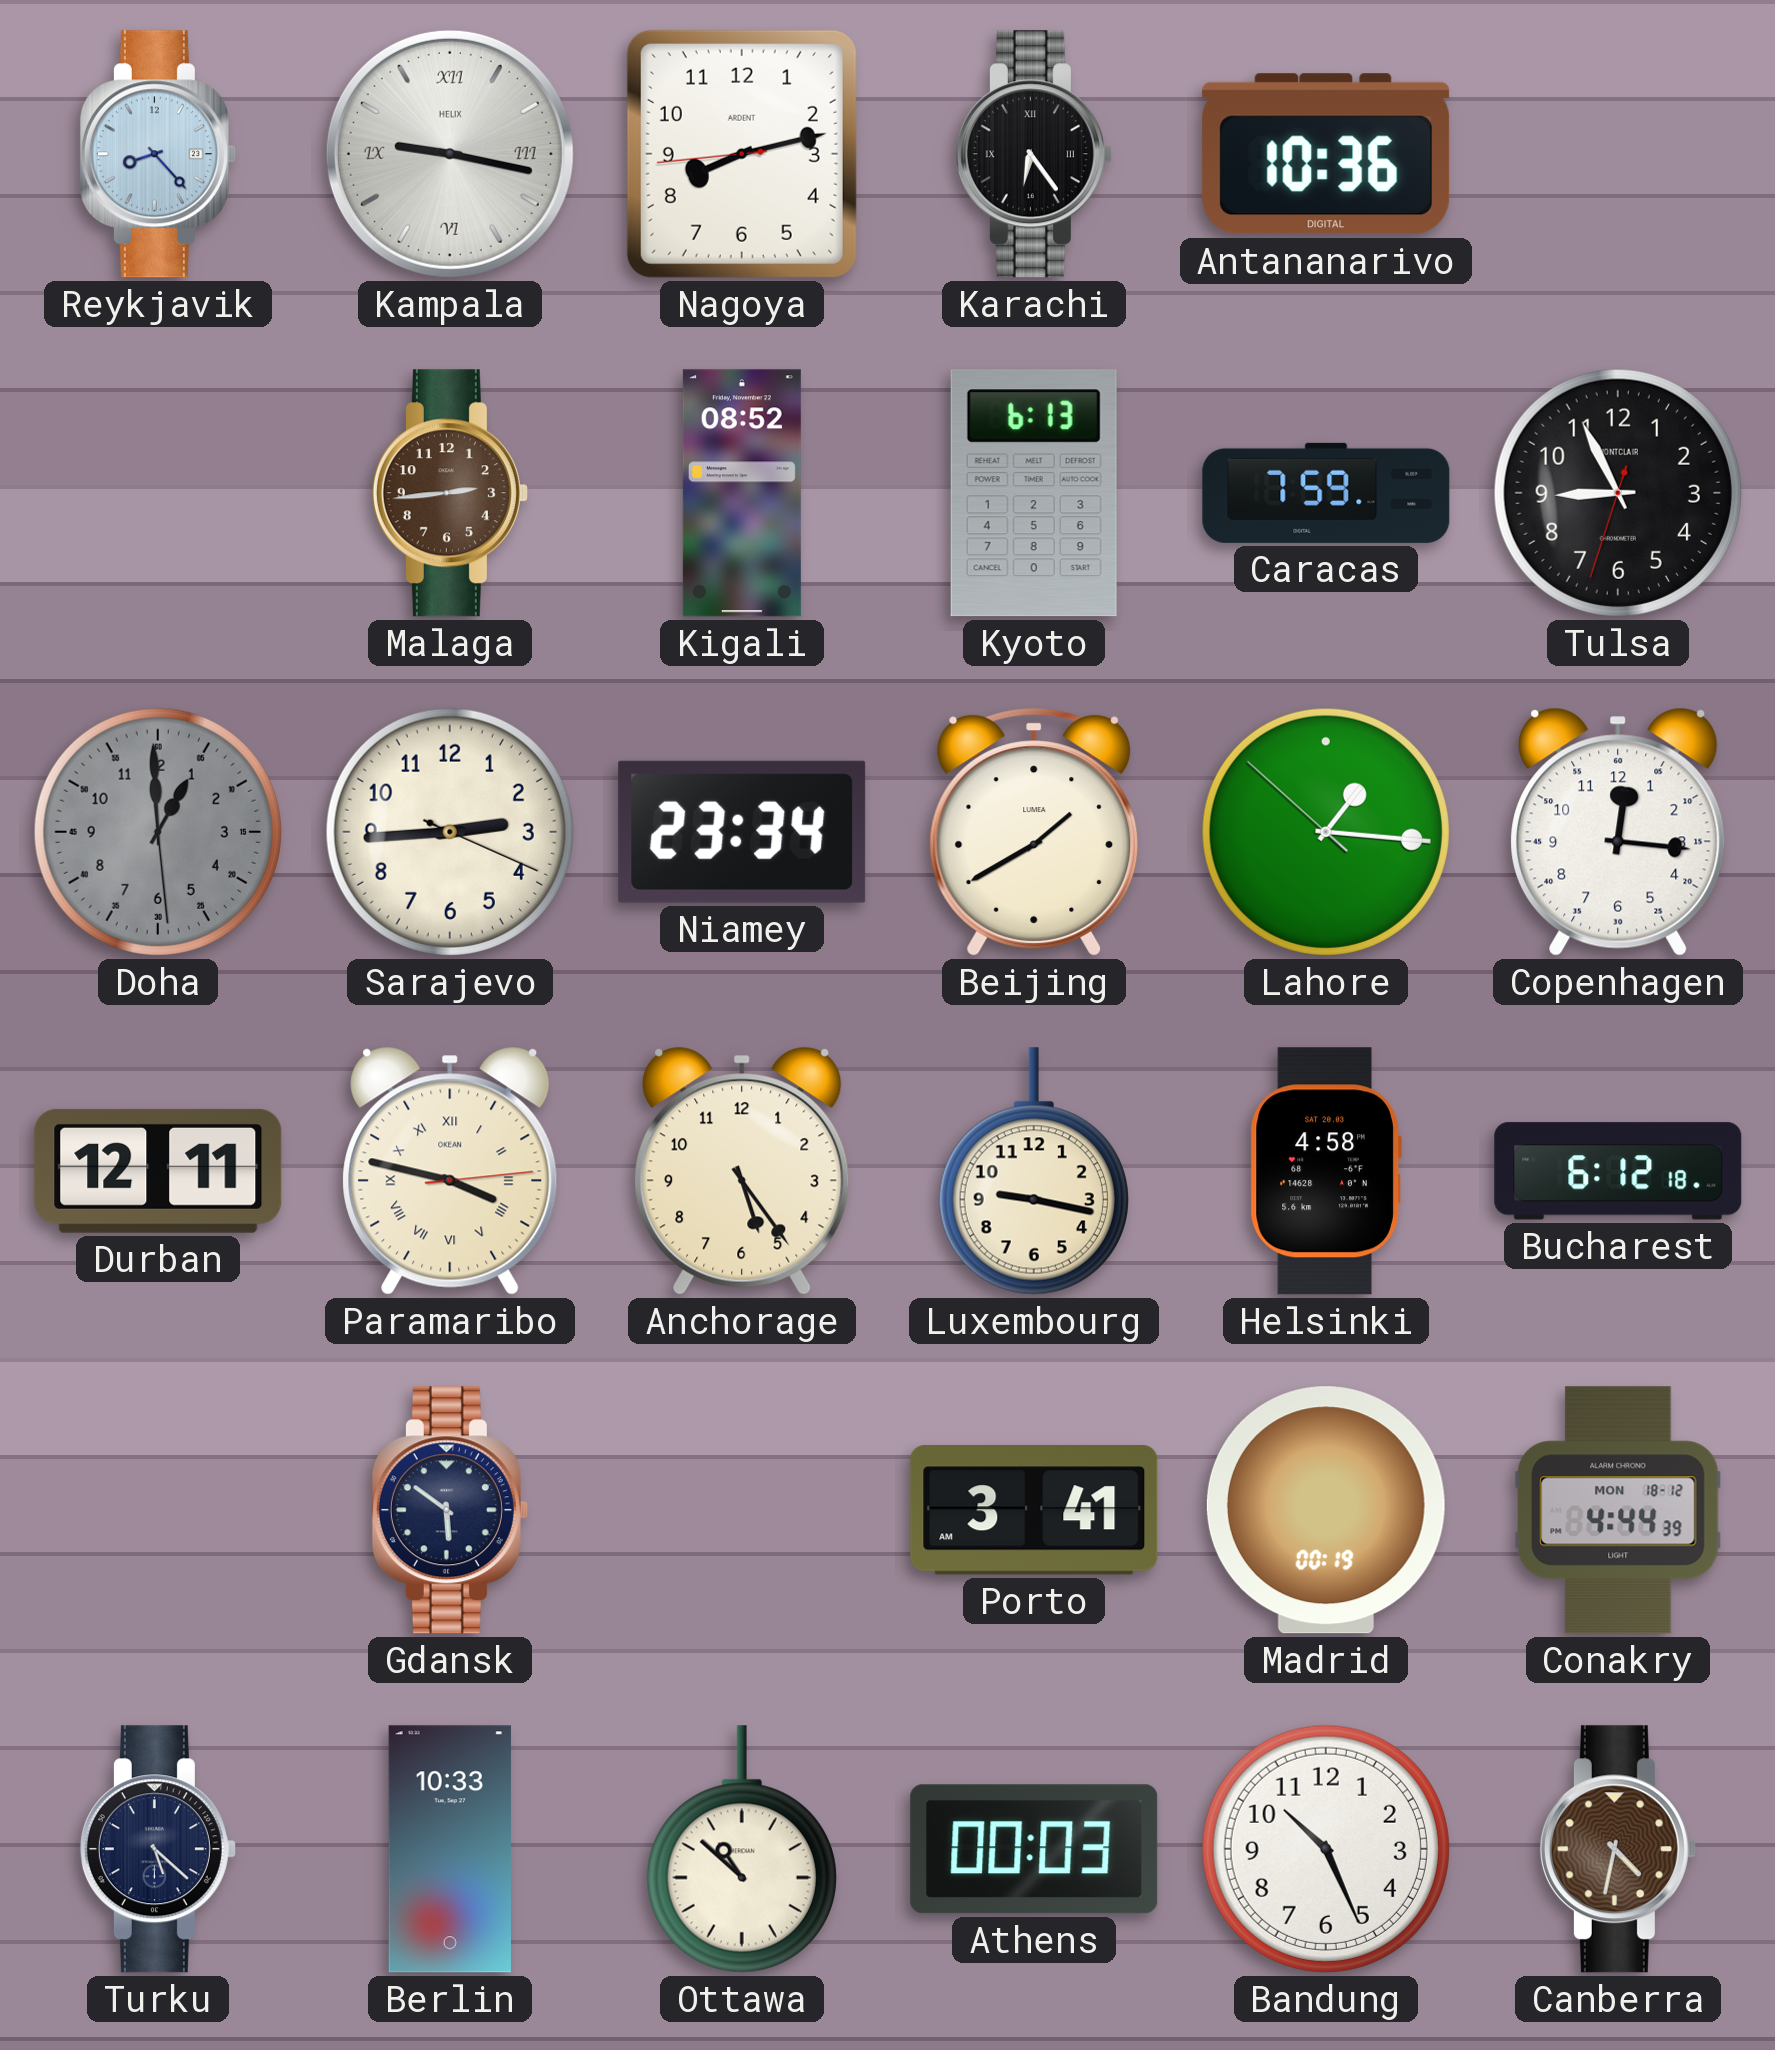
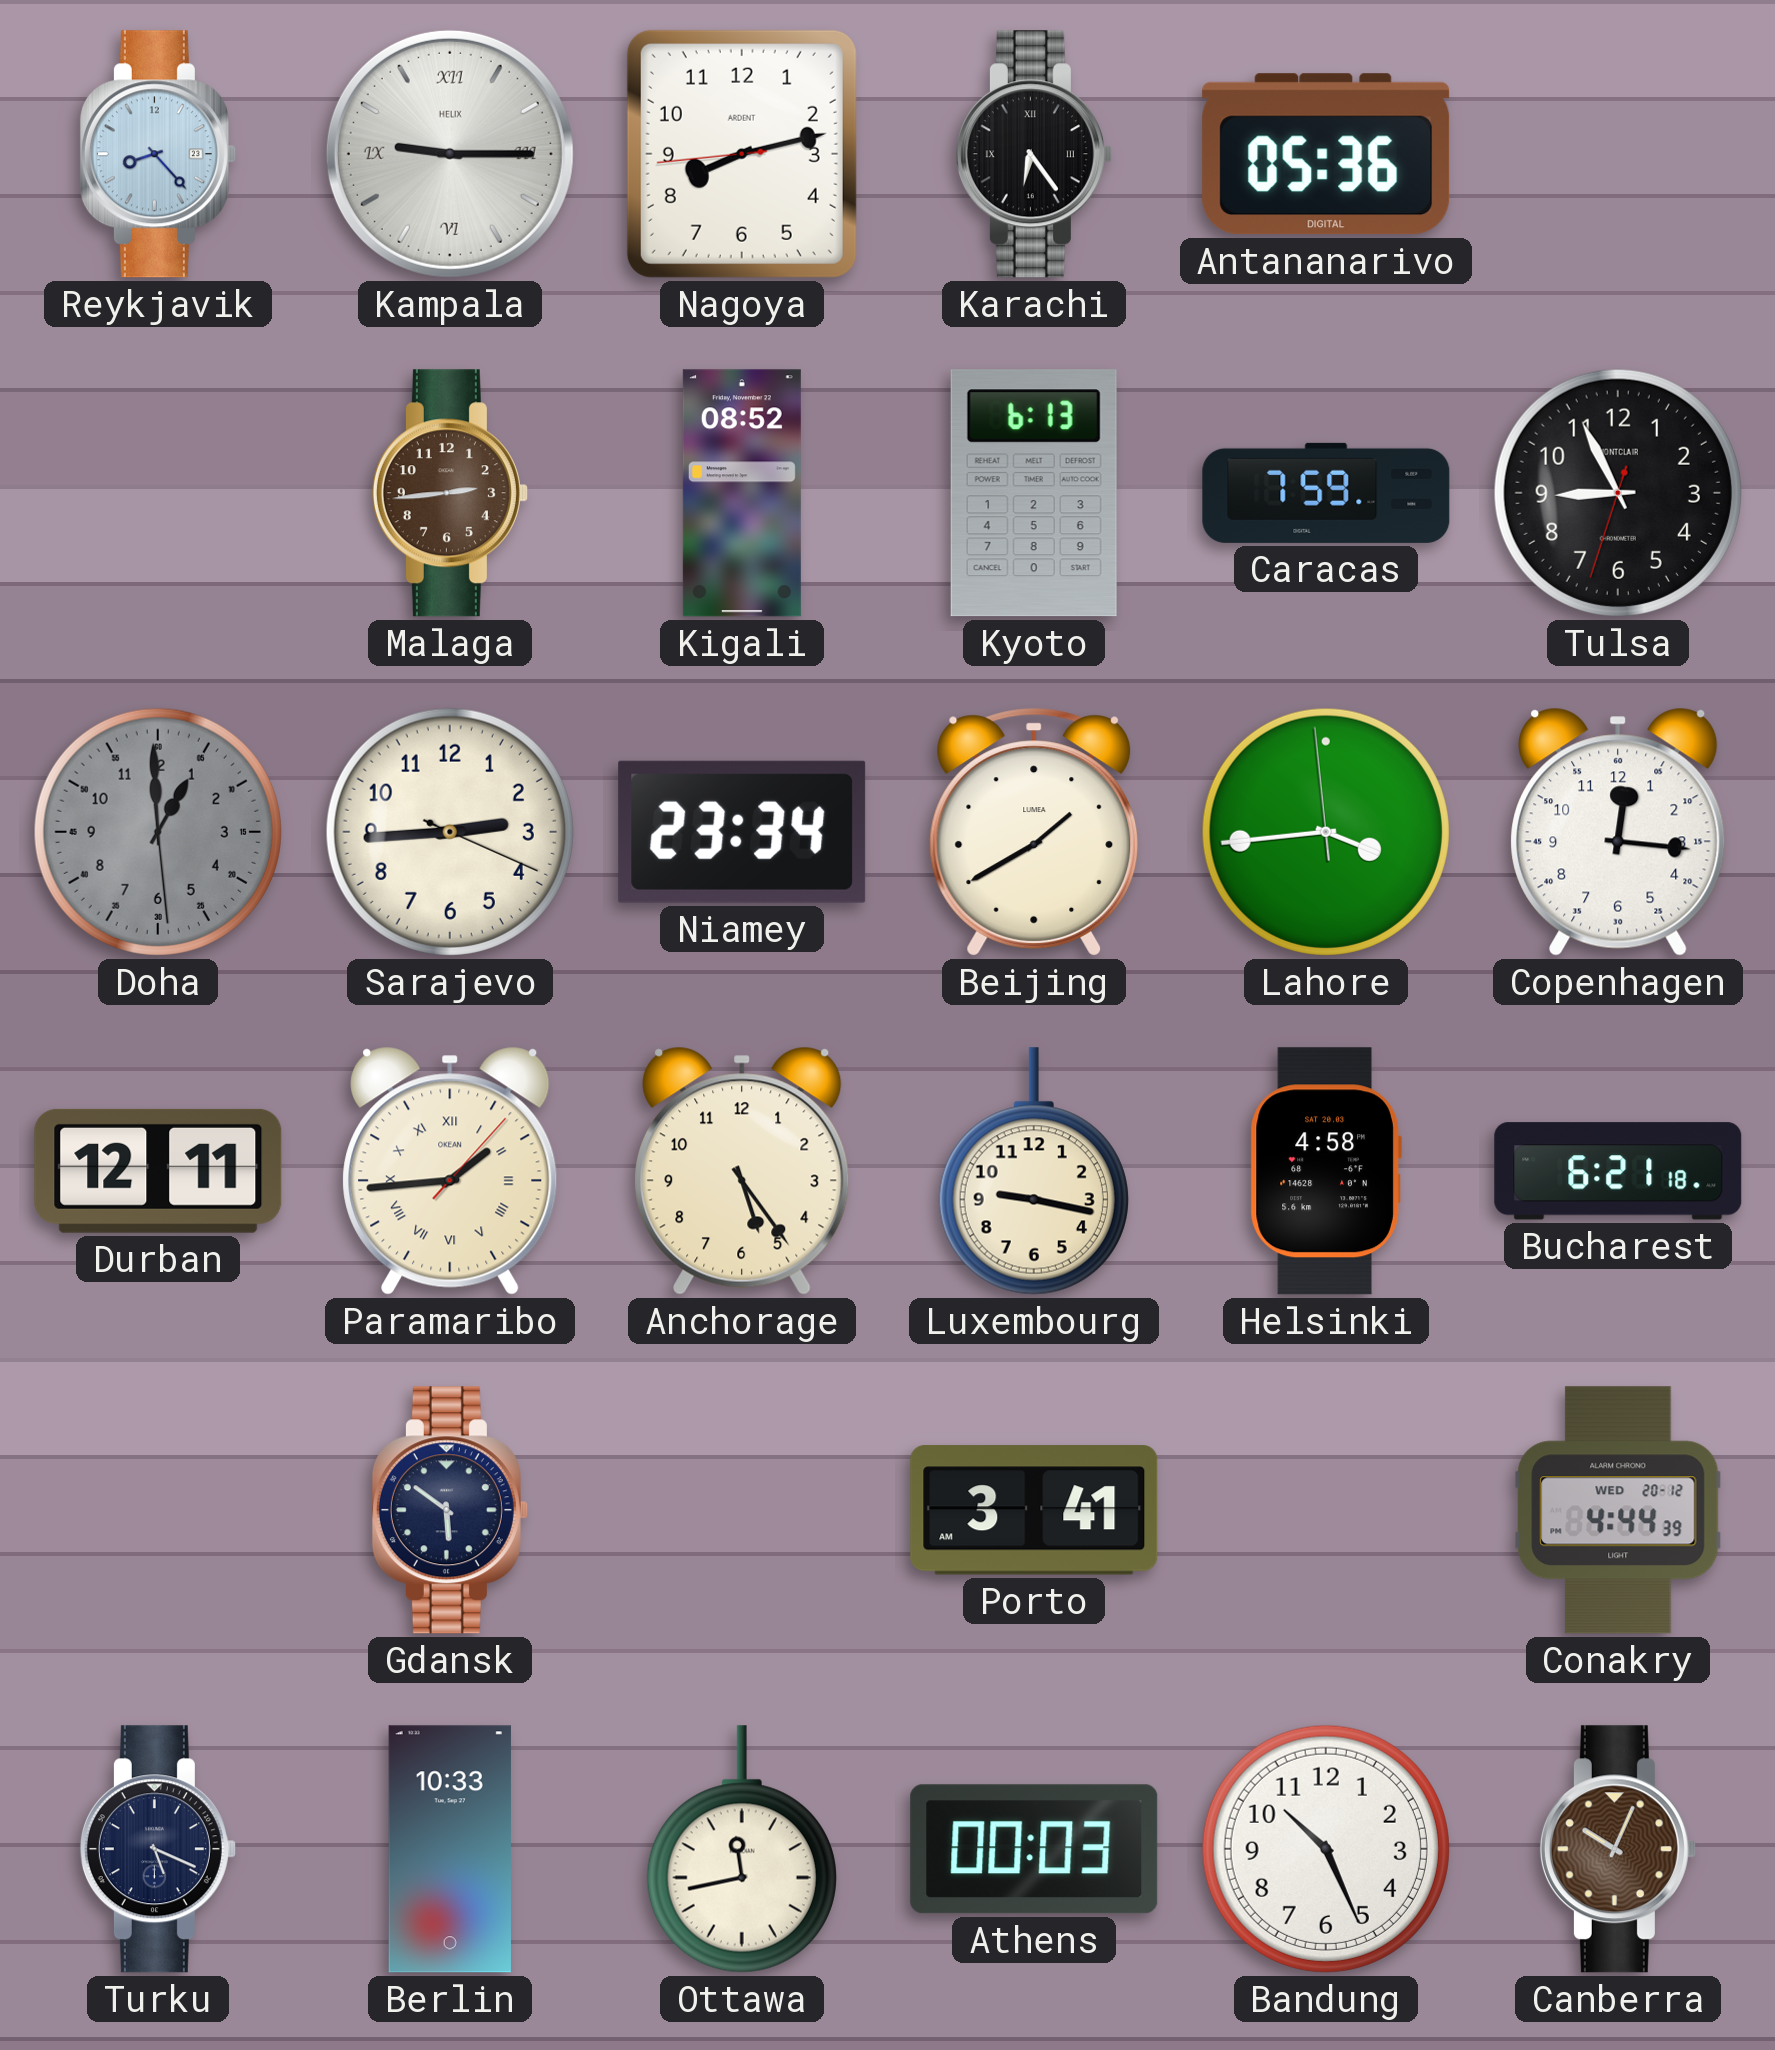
Kampala: 9:17 -> 9:15
Antananarivo: 10:36 -> 05:36
Lahore: 1:15 -> 3:43
Paramaribo: 3:47 -> 1:44
Bucharest: 6:12 -> 6:21
Madrid: 00:19 -> none
Conakry date: MON 18-12 -> WED 20-12
Turku: 5:22 -> 5:19
Ottawa: 10:52 -> 11:43
Canberra: 4:32 -> 10:04
